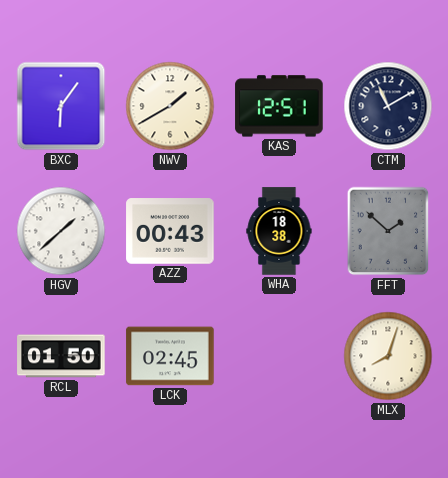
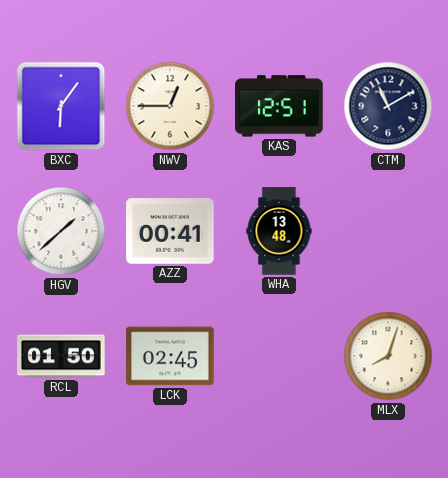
NWV: 1:40 -> 12:45
AZZ: 00:43 -> 00:41
WHA: 18:38 -> 13:48
FFT: 1:52 -> none
